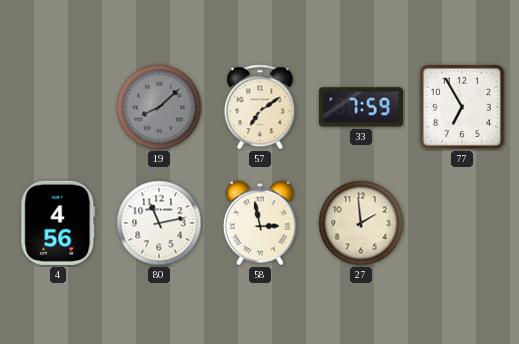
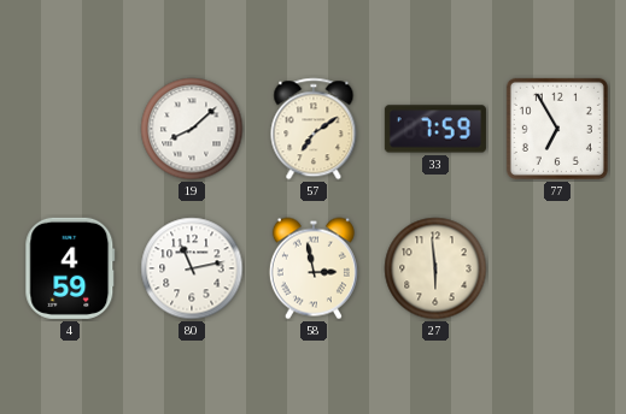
19 dial: grey -> white
4: 4:56 -> 4:59
27: 1:59 -> 5:59
